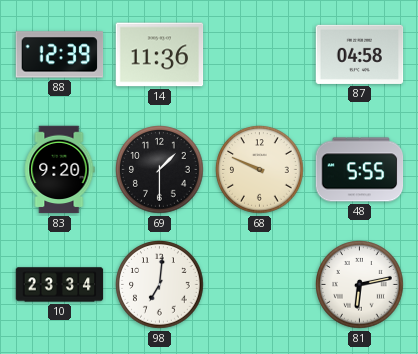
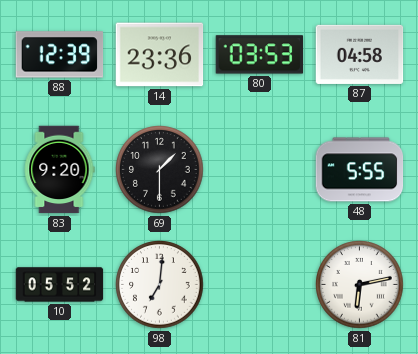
14: 11:36 -> 23:36
80: none -> 03:53
68: 9:49 -> none
10: 23:34 -> 05:52
